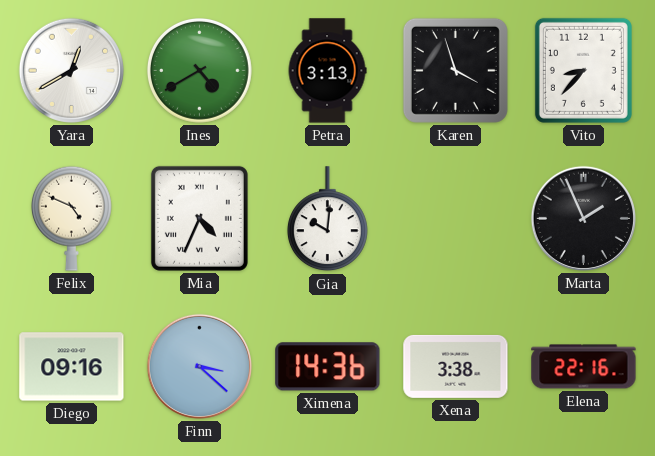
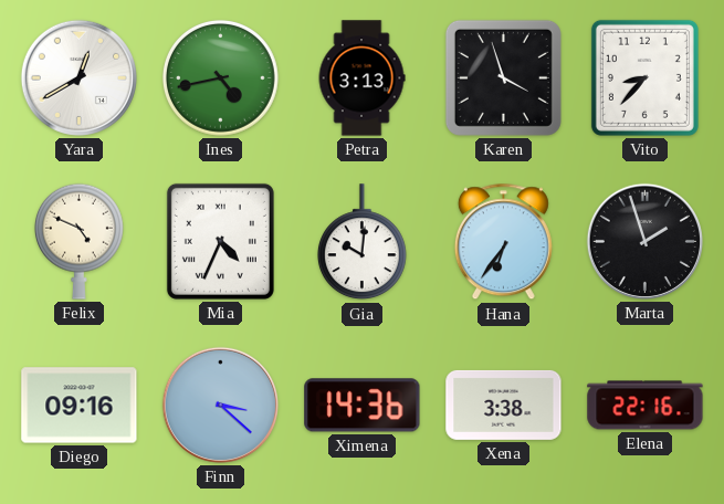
Ines: 4:40 -> 4:43
Hana: none -> 6:36
Marta: 1:56 -> 1:57
